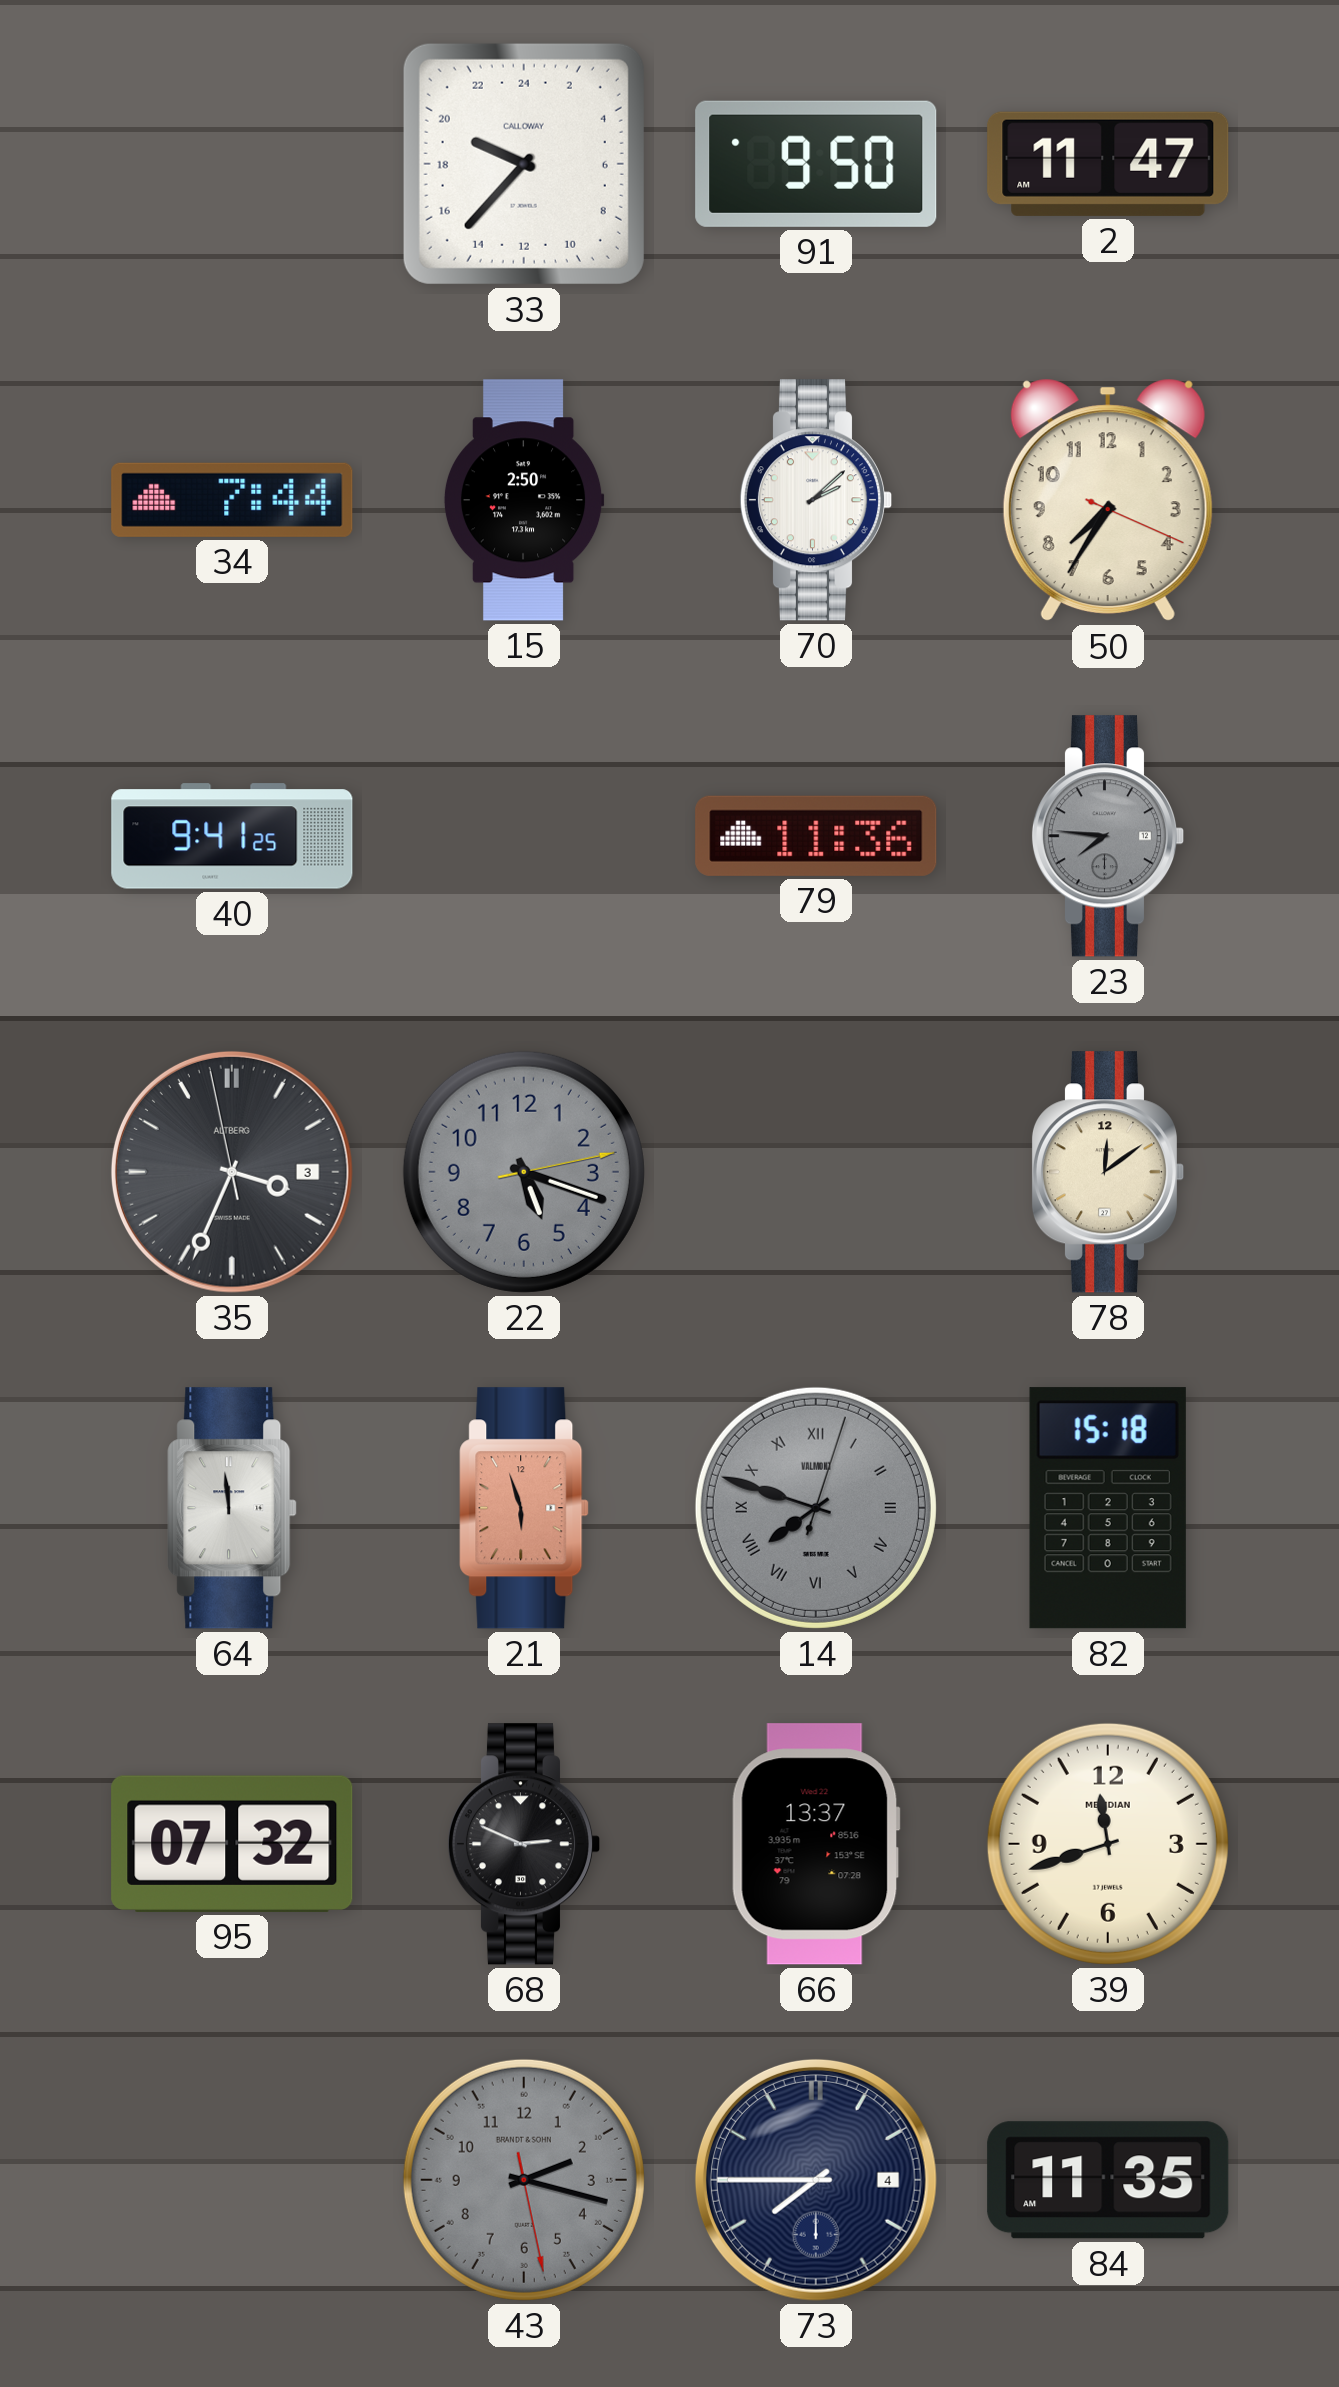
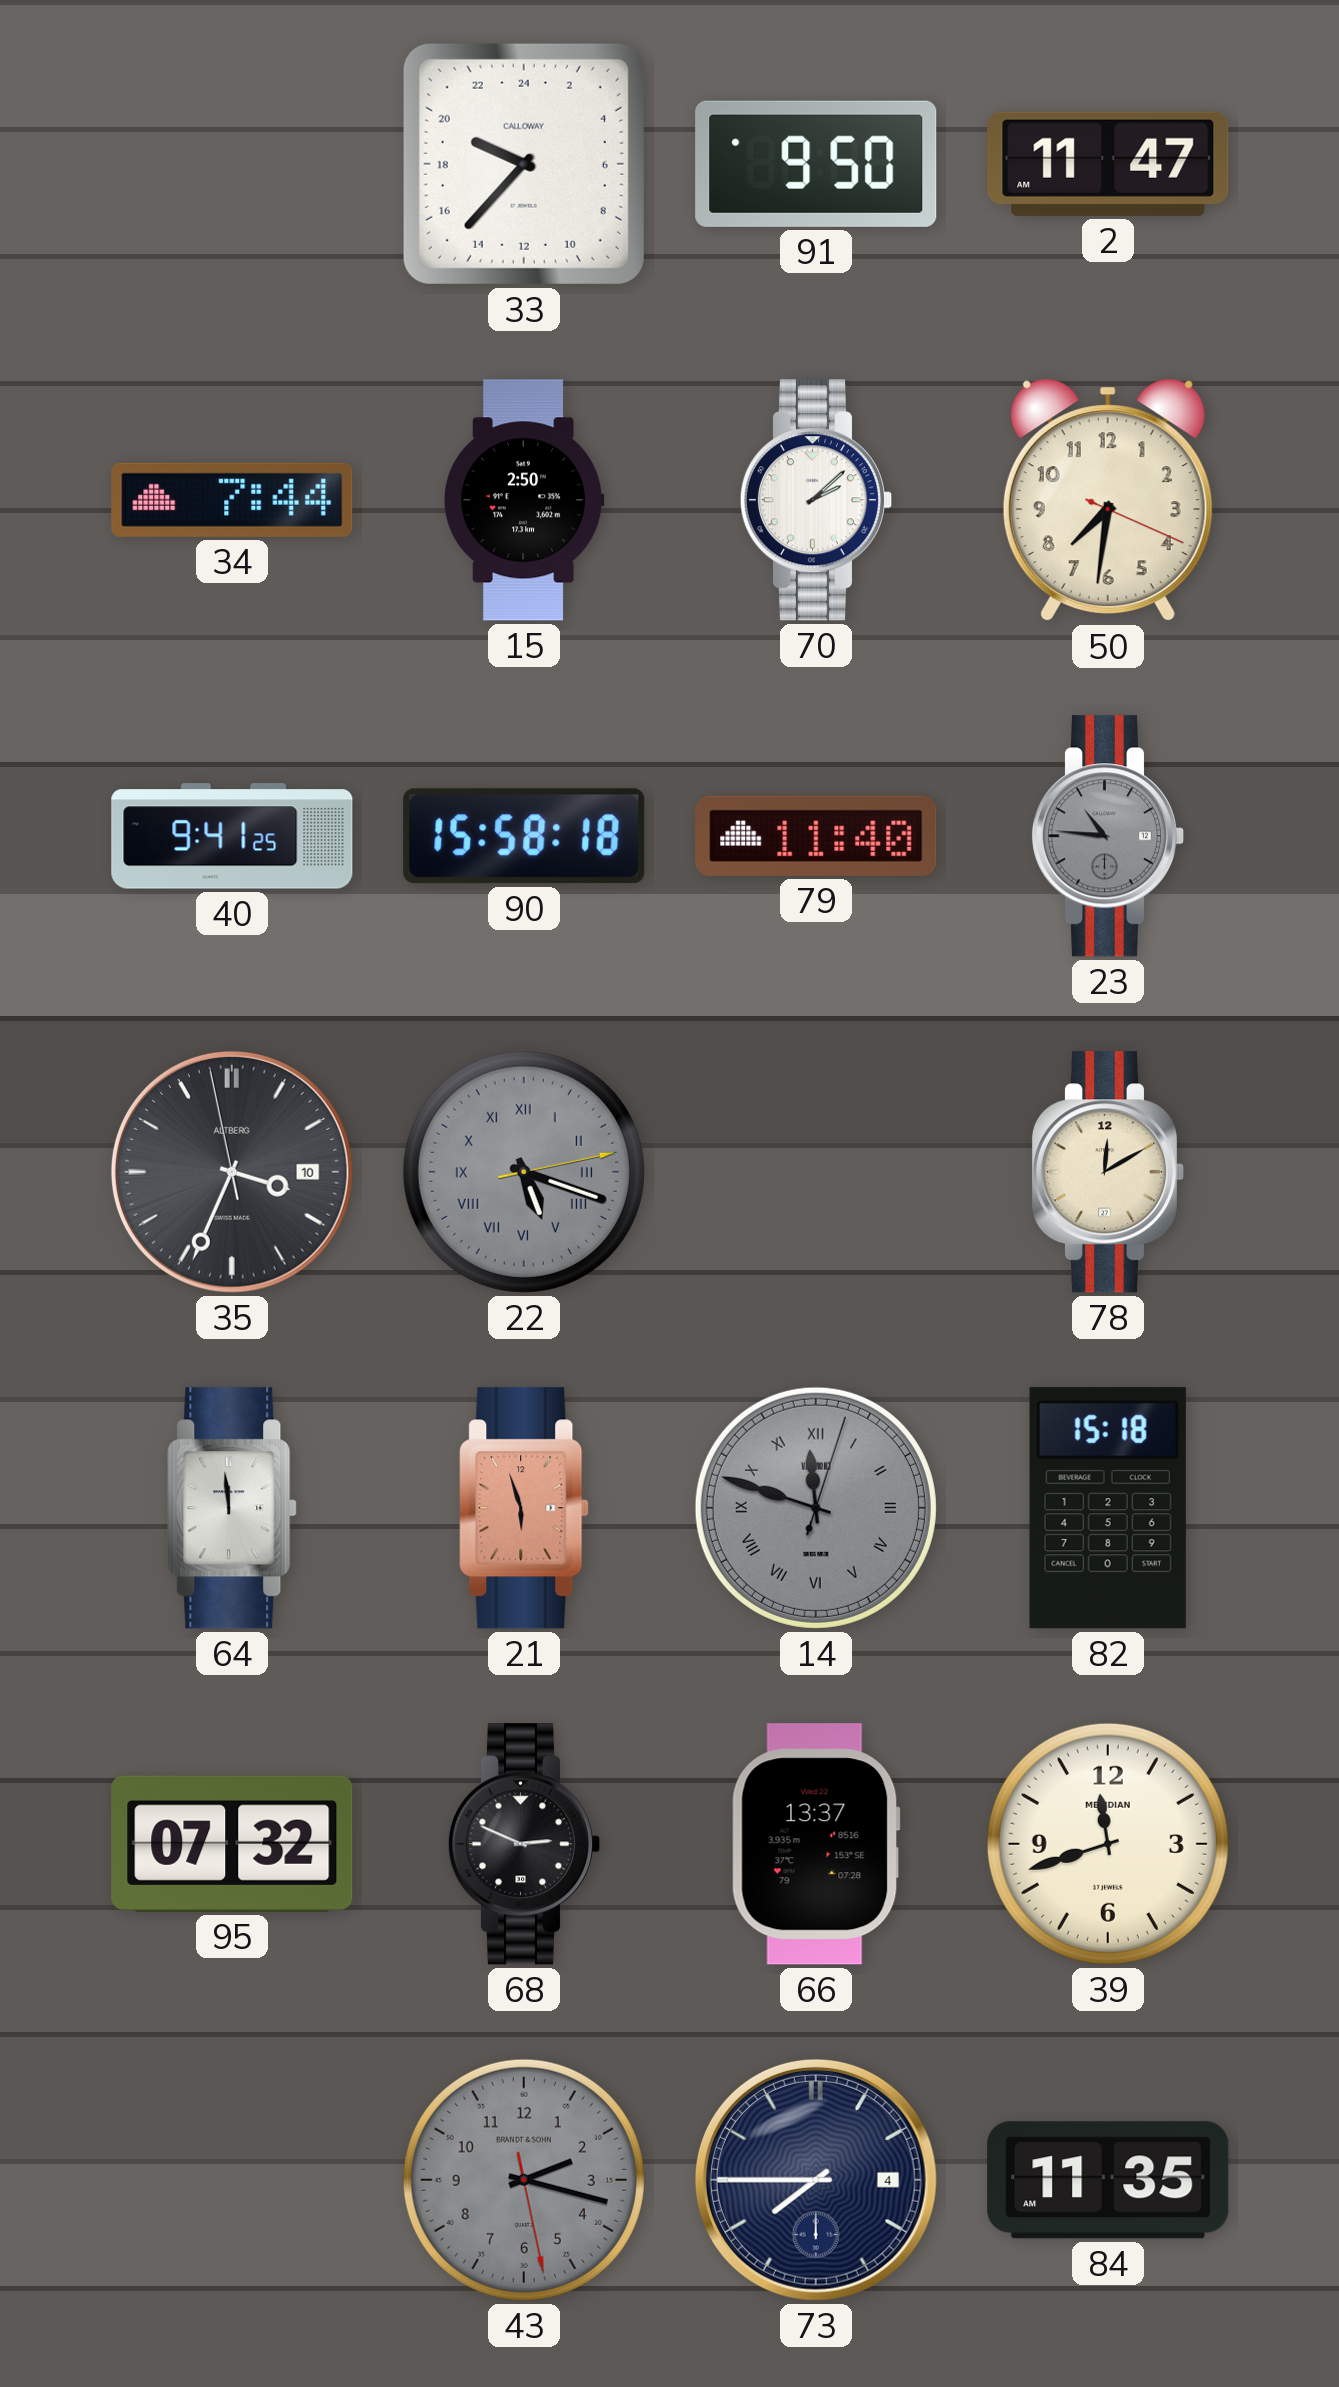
50: 7:35 -> 7:31
90: none -> 15:58
79: 11:36 -> 11:40
23: 7:46 -> 10:46
35 date: 3 -> 10
22 numerals: Arabic -> Roman
78: 12:09 -> 12:10
14: 7:48 -> 11:48
